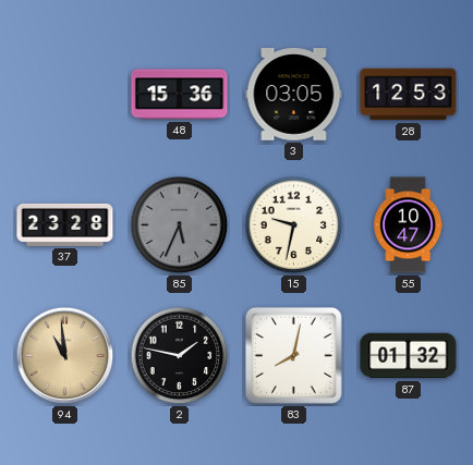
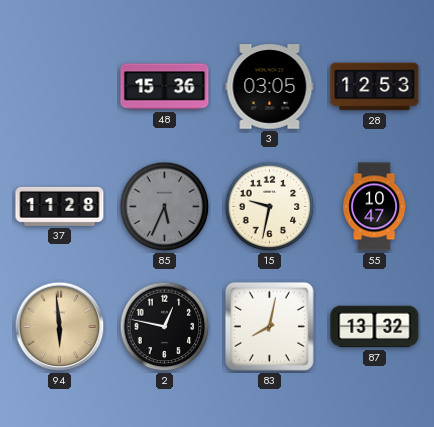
37: 23:28 -> 11:28
94: 10:59 -> 5:59
2: 1:47 -> 12:47
87: 01:32 -> 13:32
